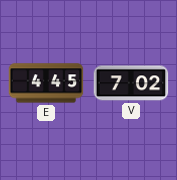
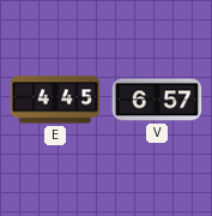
V: 7:02 -> 6:57
